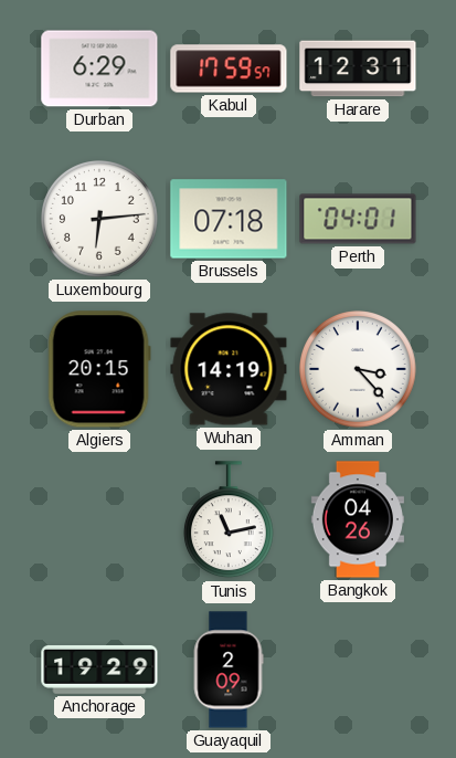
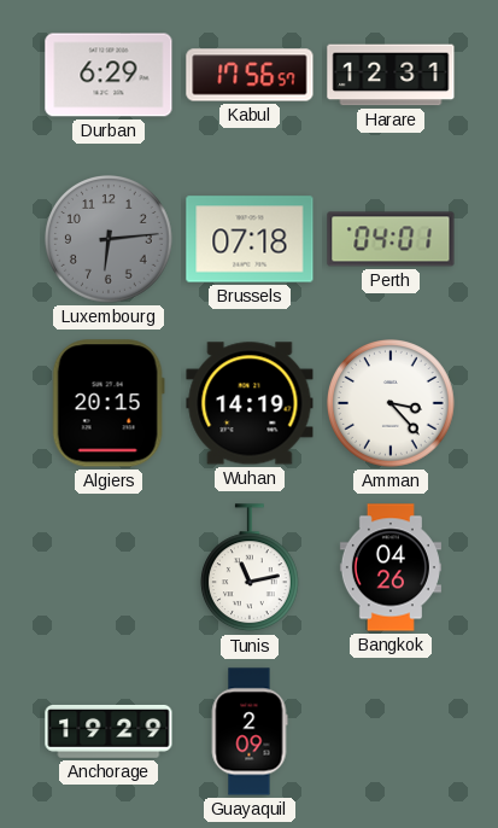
Kabul: 17:59 -> 17:56
Luxembourg dial: white -> grey
